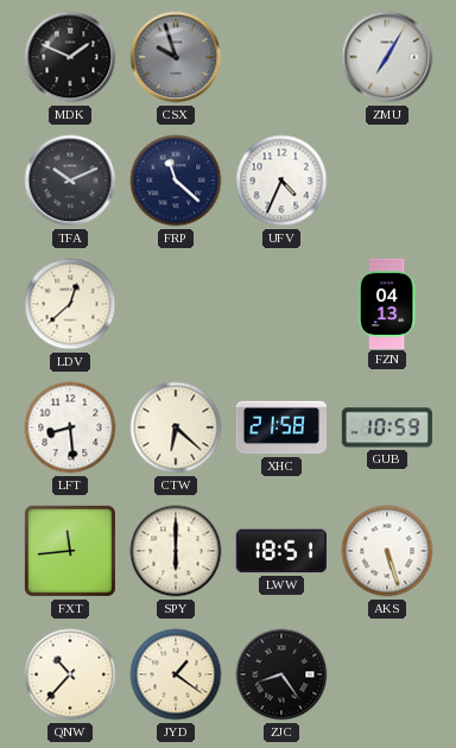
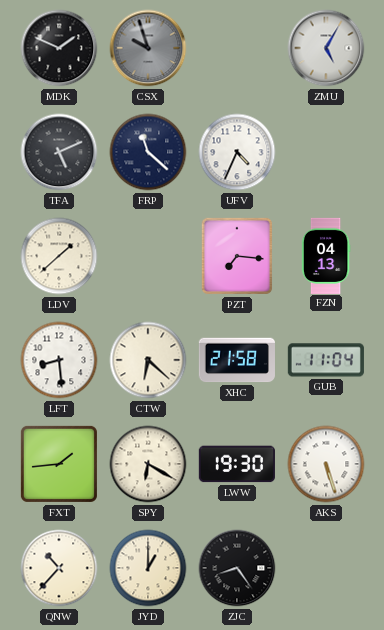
ZMU: 7:05 -> 5:05
TFA: 10:11 -> 5:11
LDV: 12:38 -> 1:38
PZT: none -> 7:16
GUB: 10:59 -> 11:04
FXT: 11:44 -> 1:44
SPY: 6:00 -> 6:20
LWW: 18:51 -> 19:30
JYD: 1:21 -> 1:00
